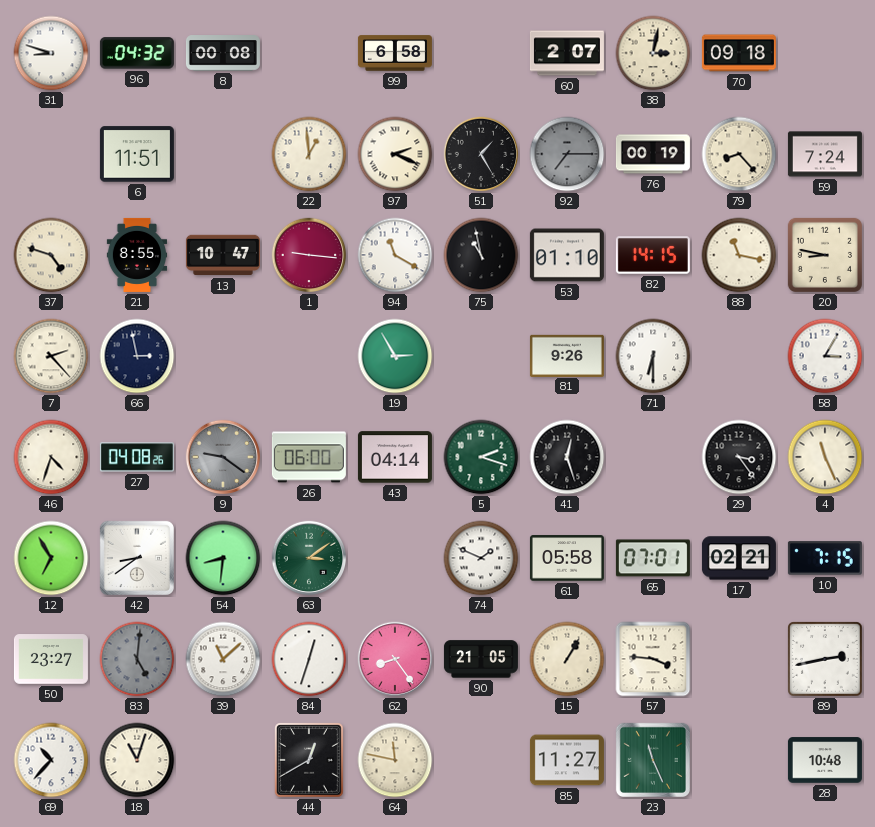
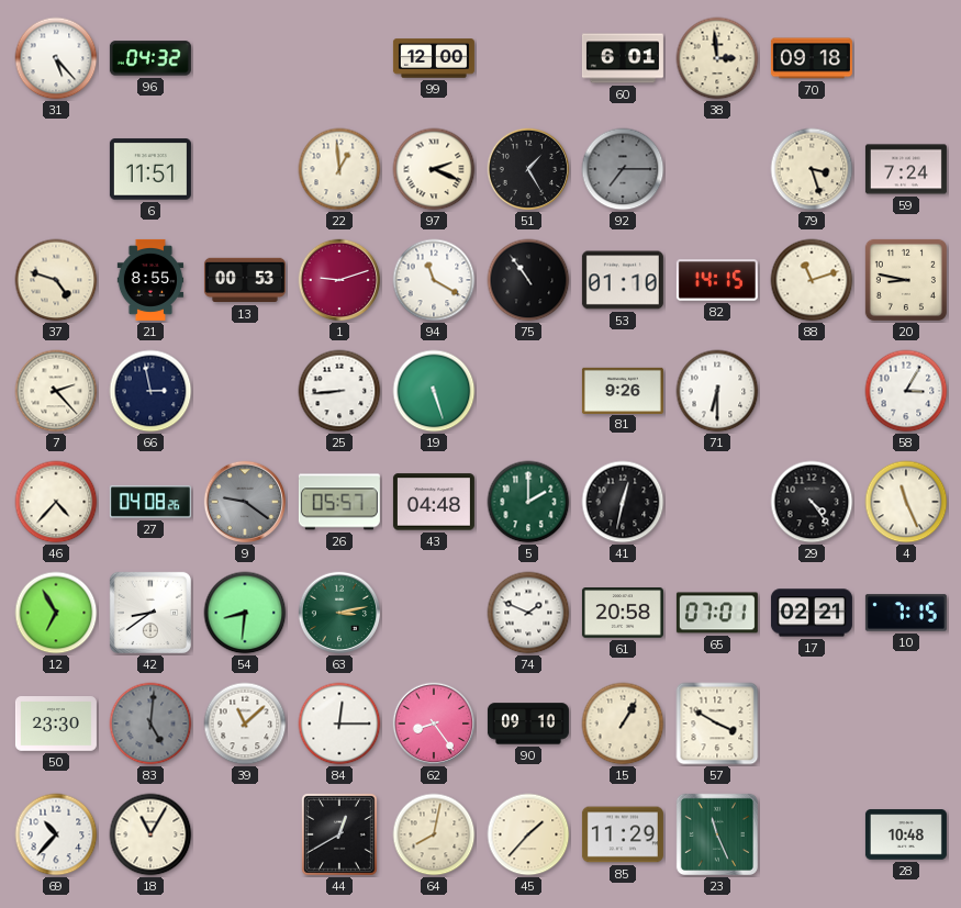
31: 8:48 -> 5:23
8: 00:08 -> none
99: 6:58 -> 12:00
60: 2:07 -> 6:01
38: 3:02 -> 2:59
76: 00:19 -> none
79: 8:23 -> 3:27
13: 10:47 -> 00:53
1: 9:16 -> 9:12
75: 10:58 -> 10:54
88: 11:17 -> 11:12
25: none -> 8:44
19: 2:55 -> 5:27
46: 4:33 -> 4:37
26: 06:00 -> 05:57
43: 04:14 -> 04:48
5: 2:18 -> 2:00
41: 12:27 -> 12:32
29: 3:24 -> 4:24
63: 3:09 -> 3:13
61: 05:58 -> 20:58
50: 23:27 -> 23:30
84: 12:33 -> 12:15
90: 21:05 -> 09:10
57: 3:46 -> 3:50
89: 2:43 -> none
18: 11:03 -> 11:05
64: 11:47 -> 8:02
45: none -> 1:37
85: 11:27 -> 11:29
